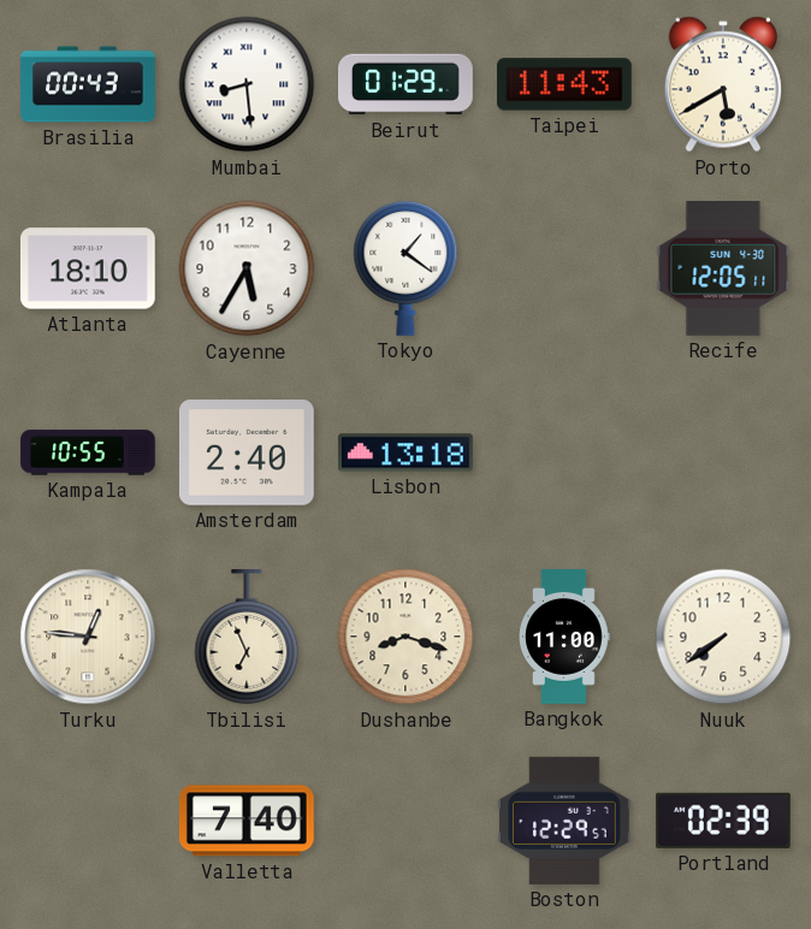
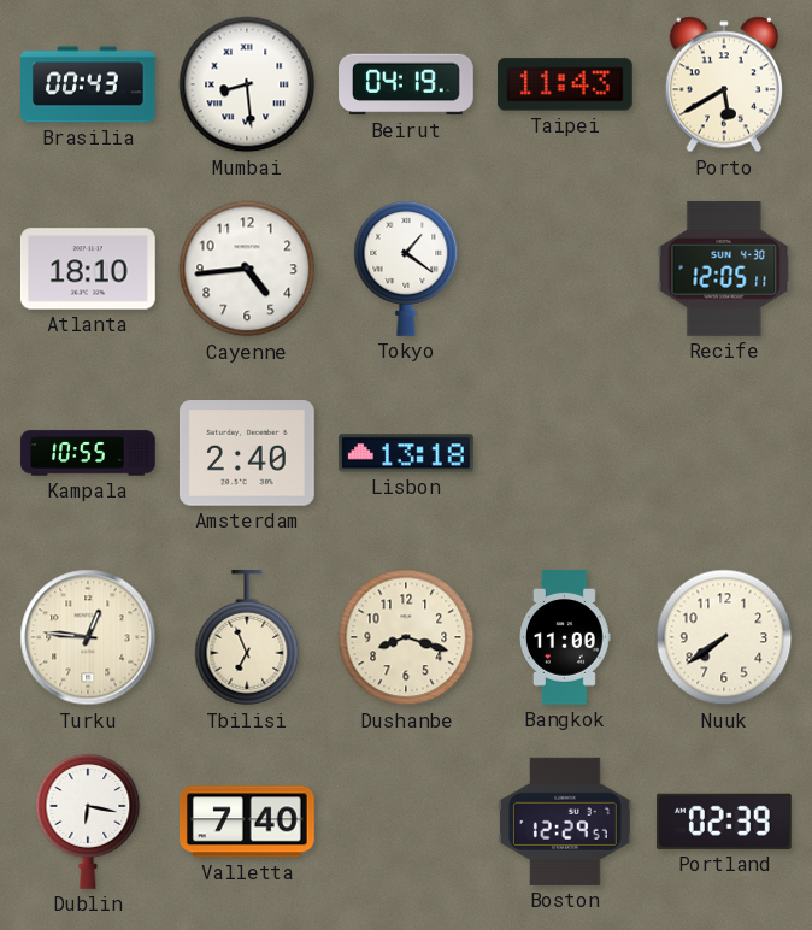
Beirut: 01:29 -> 04:19
Cayenne: 5:35 -> 4:44
Dublin: none -> 6:17
